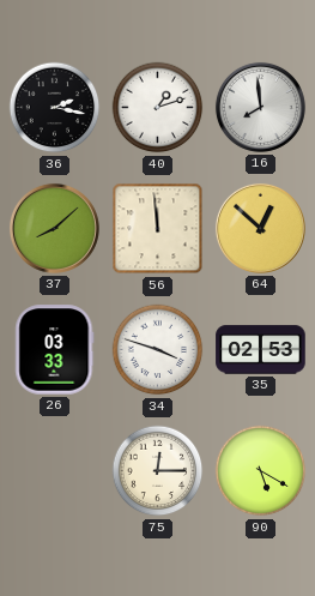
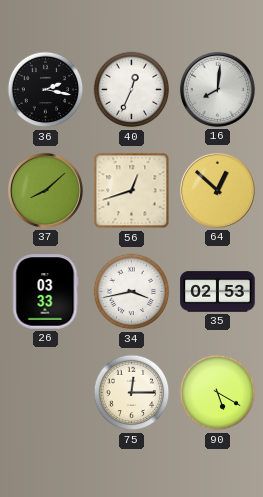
40: 1:12 -> 12:34
16: 7:59 -> 8:01
56: 11:59 -> 12:42
34: 3:48 -> 3:43
